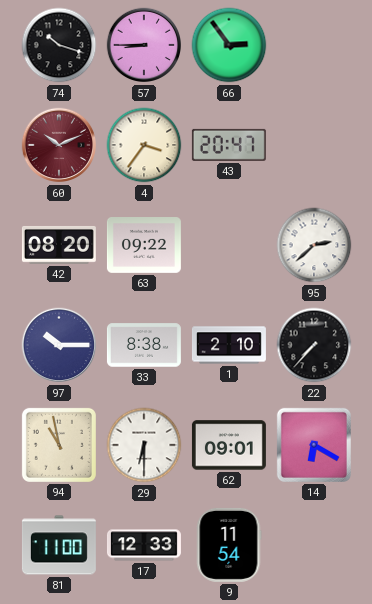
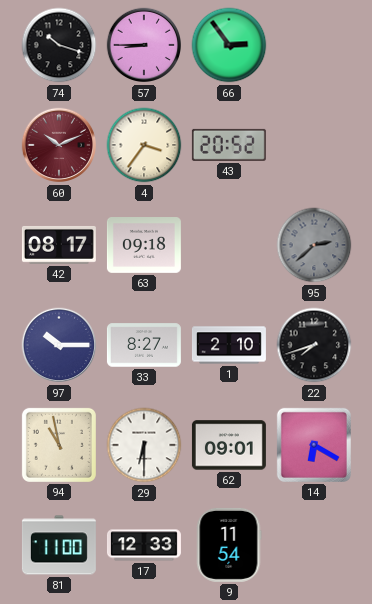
43: 20:47 -> 20:52
42: 08:20 -> 08:17
63: 09:22 -> 09:18
95 dial: white -> grey
33: 8:38 -> 8:27
22: 7:37 -> 7:42
